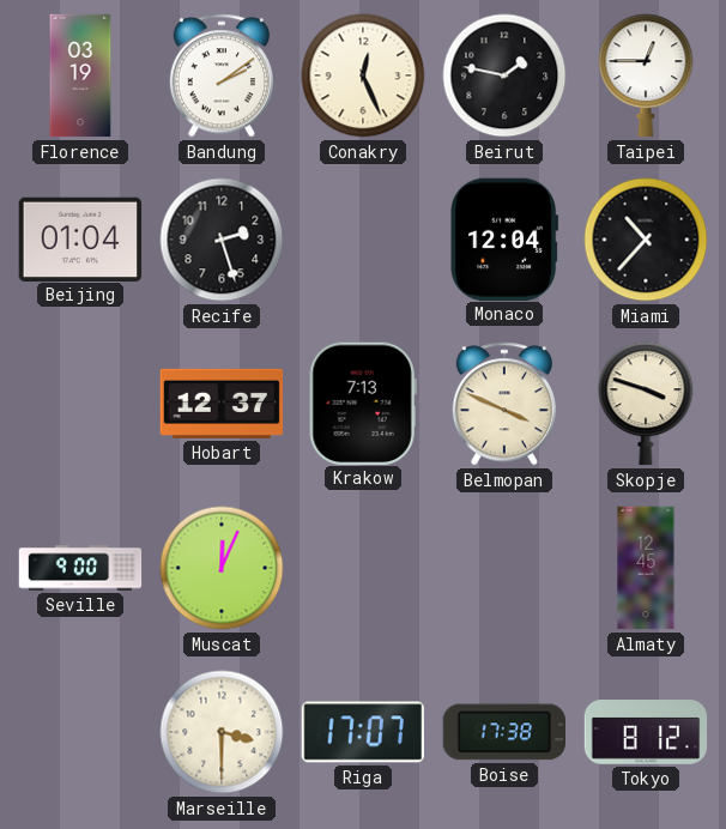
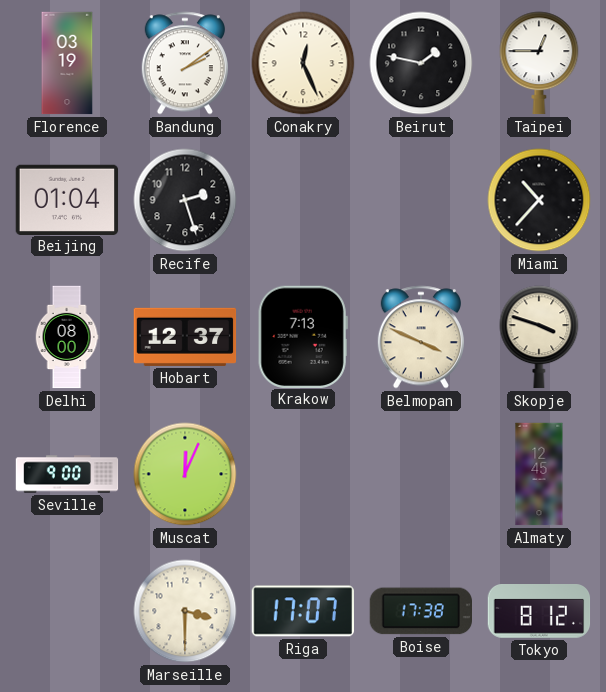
Monaco: 12:04 -> none
Delhi: none -> 08:00
